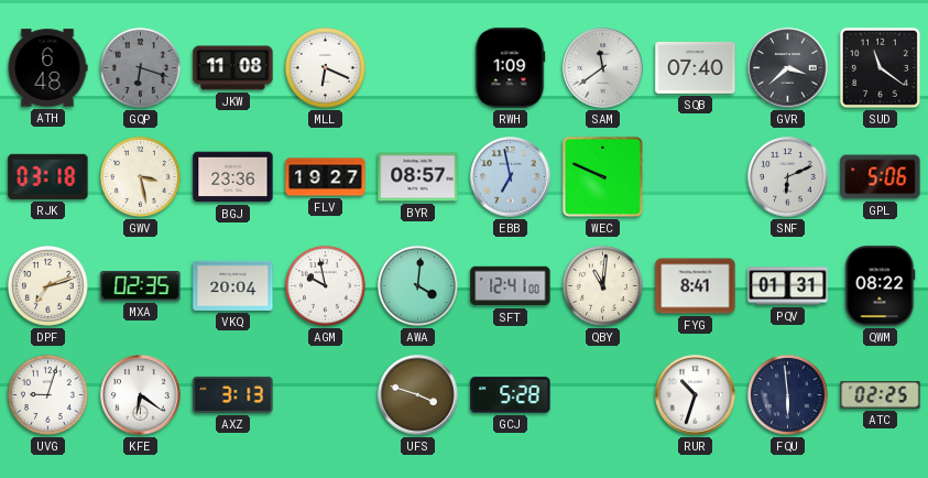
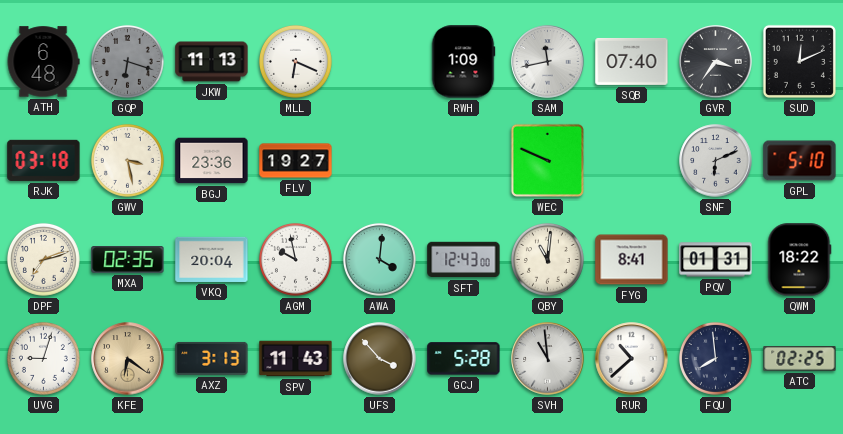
JKW: 11:08 -> 11:13
SAM: 11:39 -> 11:43
GVR: 3:38 -> 3:36
SUD: 11:21 -> 12:11
BYR: 08:57 -> none
EBB: 6:58 -> none
GPL: 5:06 -> 5:10
SFT: 12:41 -> 12:43
QWM: 08:22 -> 18:22
KFE dial: white -> champagne
SPV: none -> 11:43
UFS: 3:48 -> 3:53
SVH: none -> 10:59
RUR: 10:33 -> 10:38
FQU: 5:59 -> 7:59
